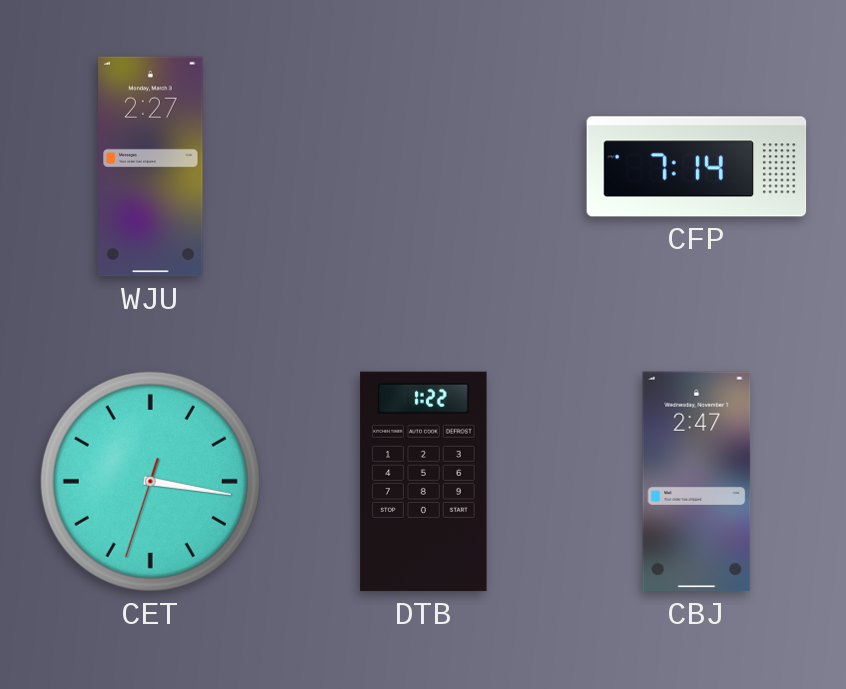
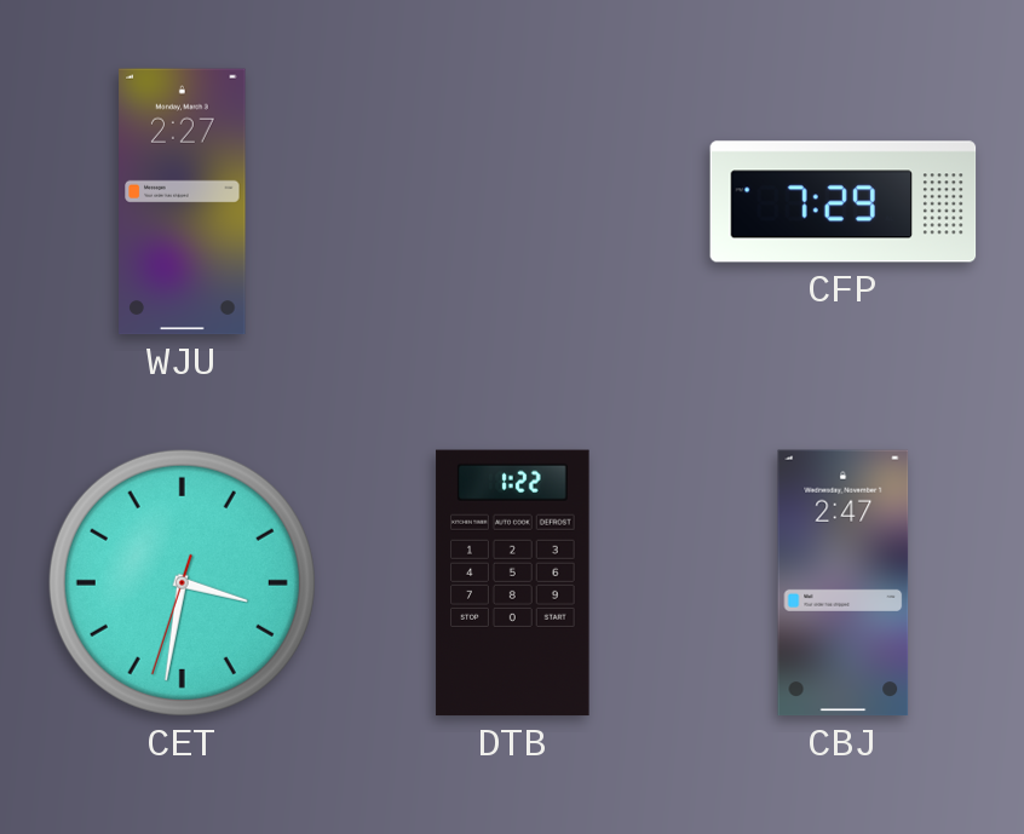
CFP: 7:14 -> 7:29
CET: 3:16 -> 3:31
